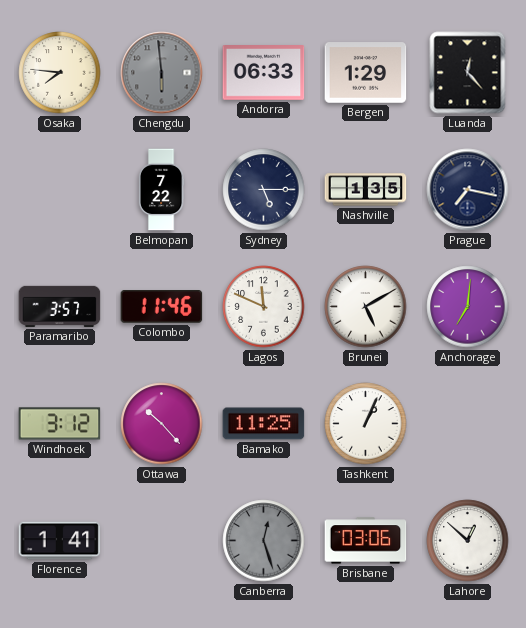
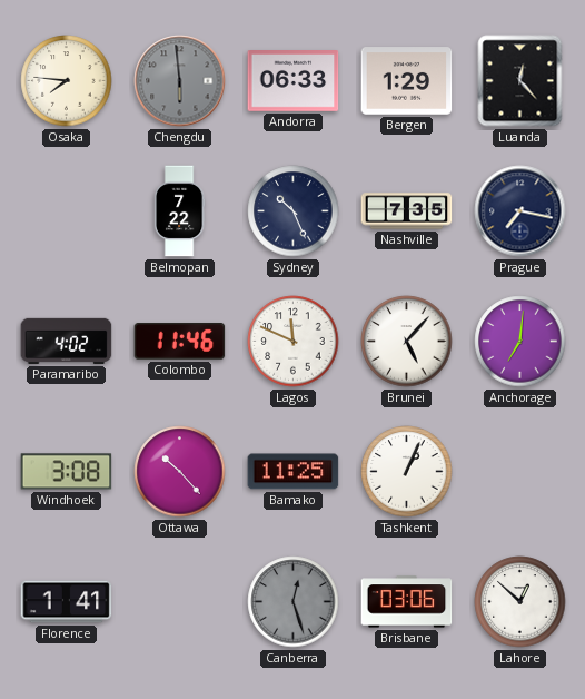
Sydney: 5:15 -> 10:26
Nashville: 1:35 -> 7:35
Paramaribo: 3:57 -> 4:02
Brunei: 5:10 -> 5:07
Windhoek: 3:12 -> 3:08
